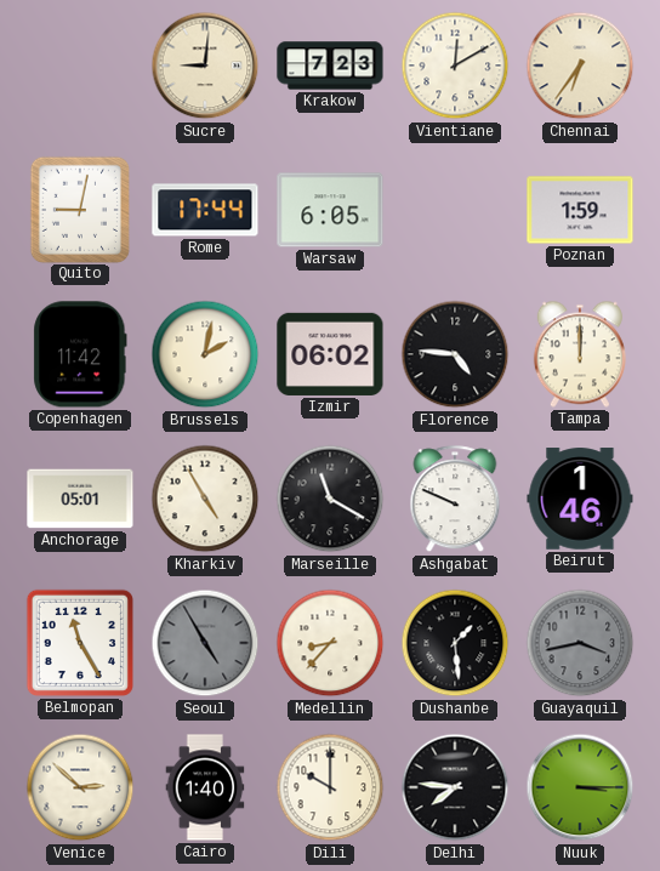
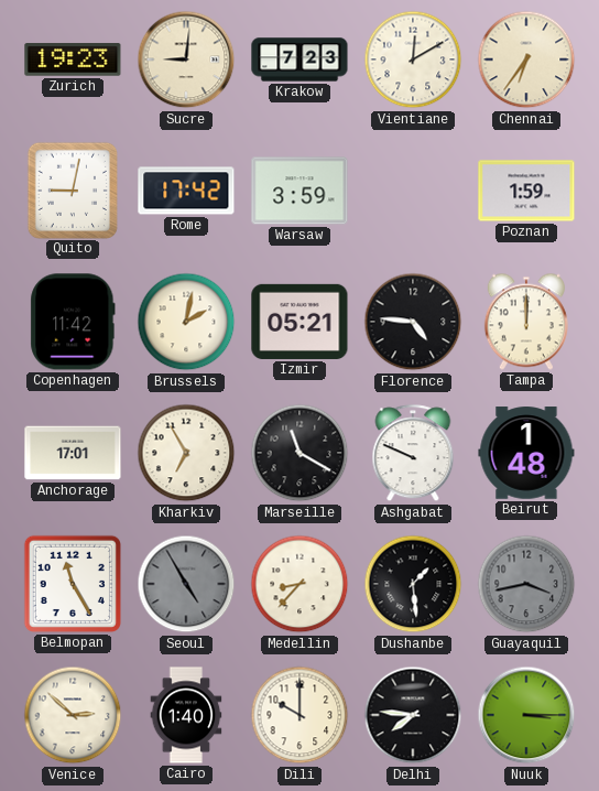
Zurich: none -> 19:23
Rome: 17:44 -> 17:42
Warsaw: 6:05 -> 3:59
Izmir: 06:02 -> 05:21
Anchorage: 05:01 -> 17:01
Kharkiv: 4:55 -> 6:55
Beirut: 1:46 -> 1:48
